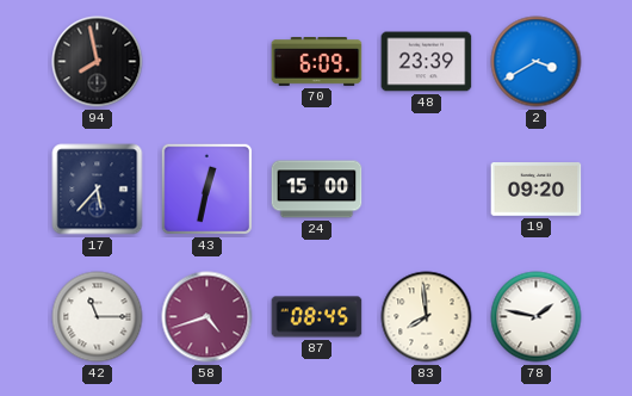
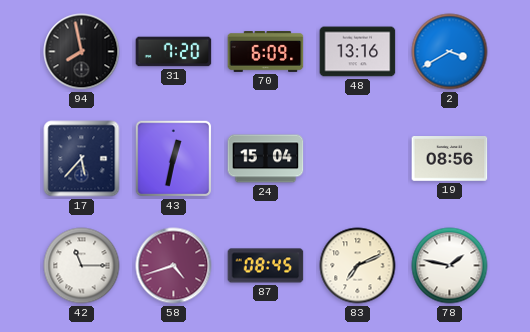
31: none -> 7:20
48: 23:39 -> 13:16
24: 15:00 -> 15:04
19: 09:20 -> 08:56
83: 7:59 -> 7:11
